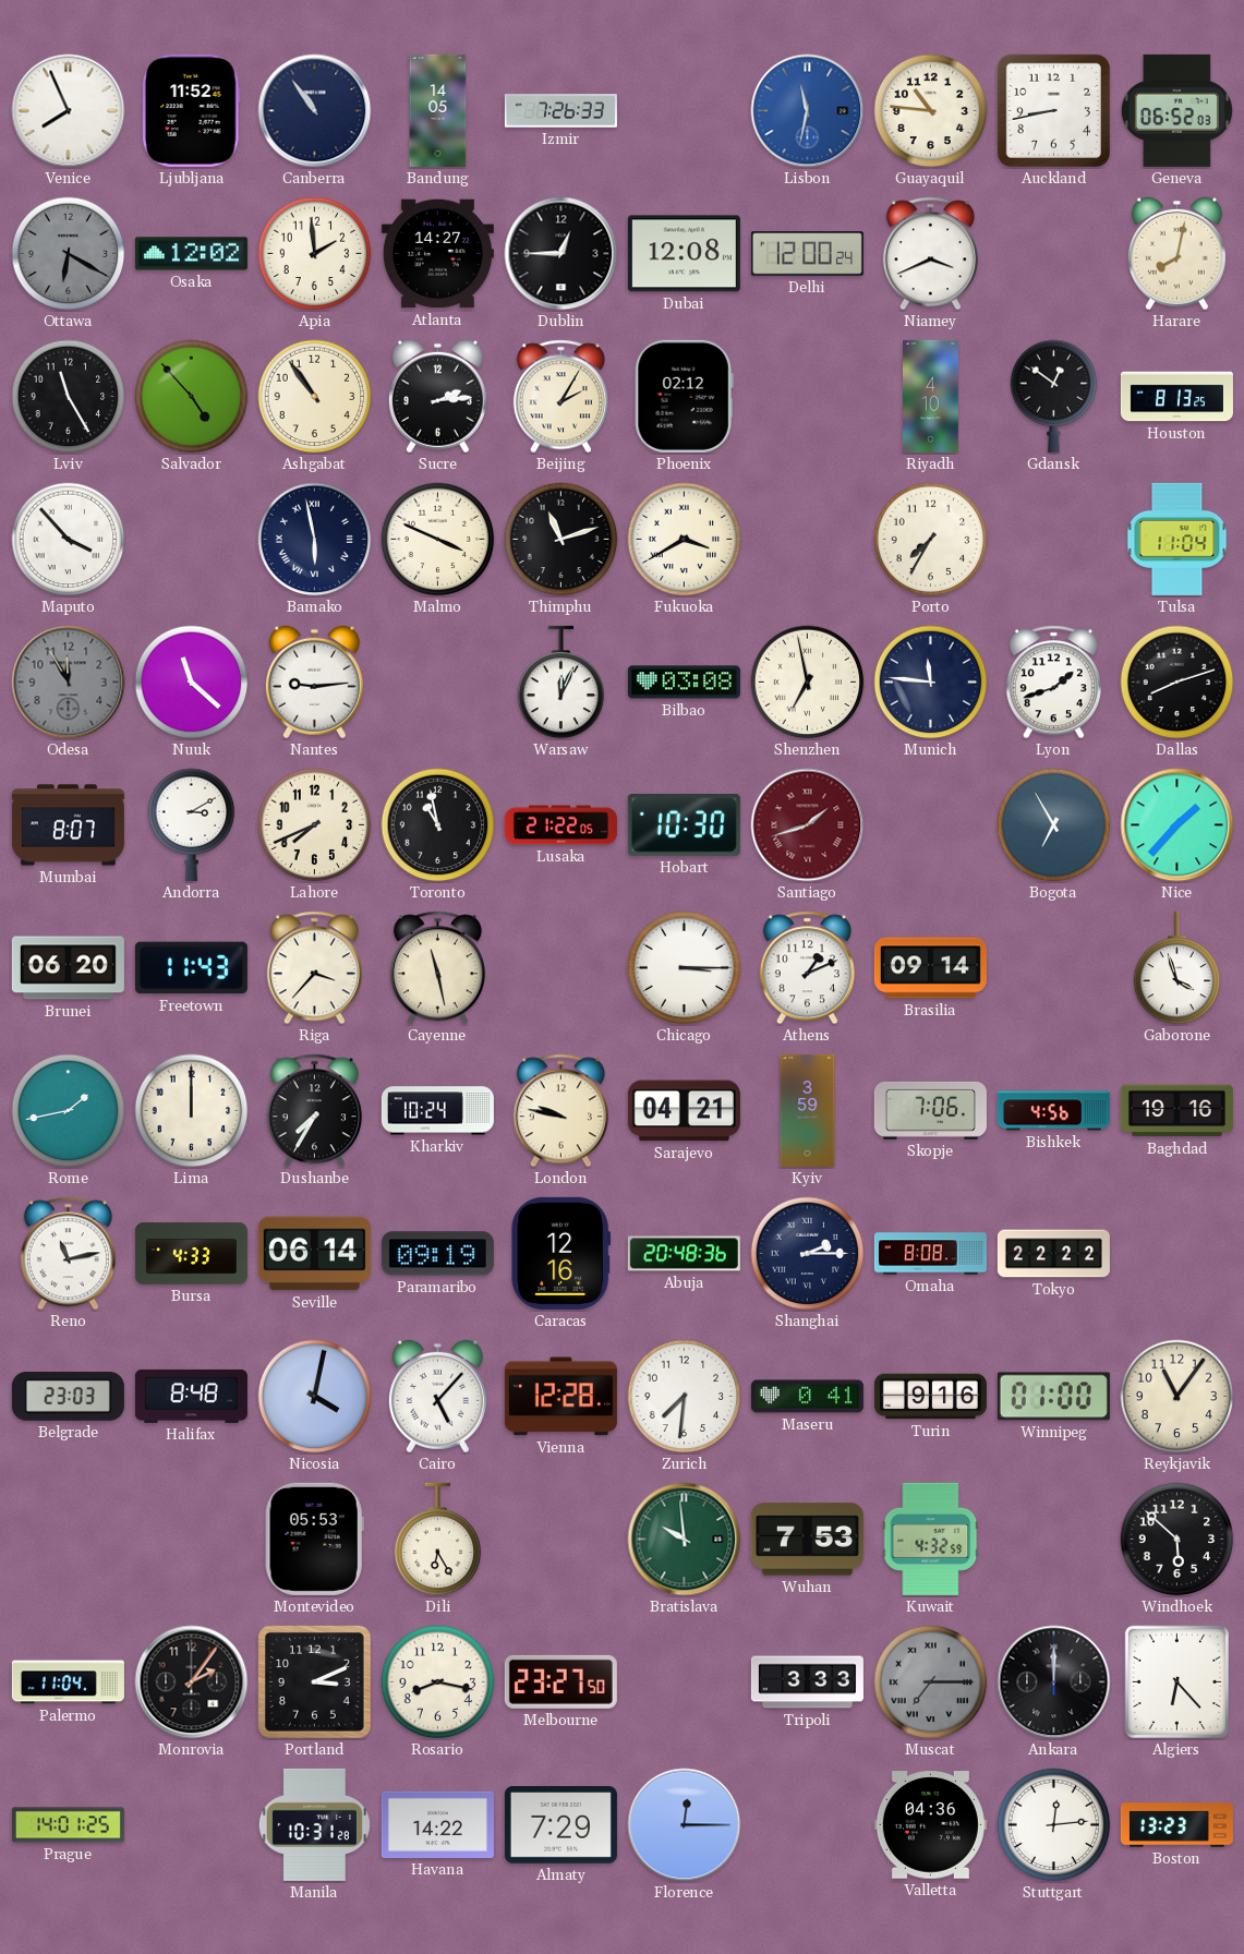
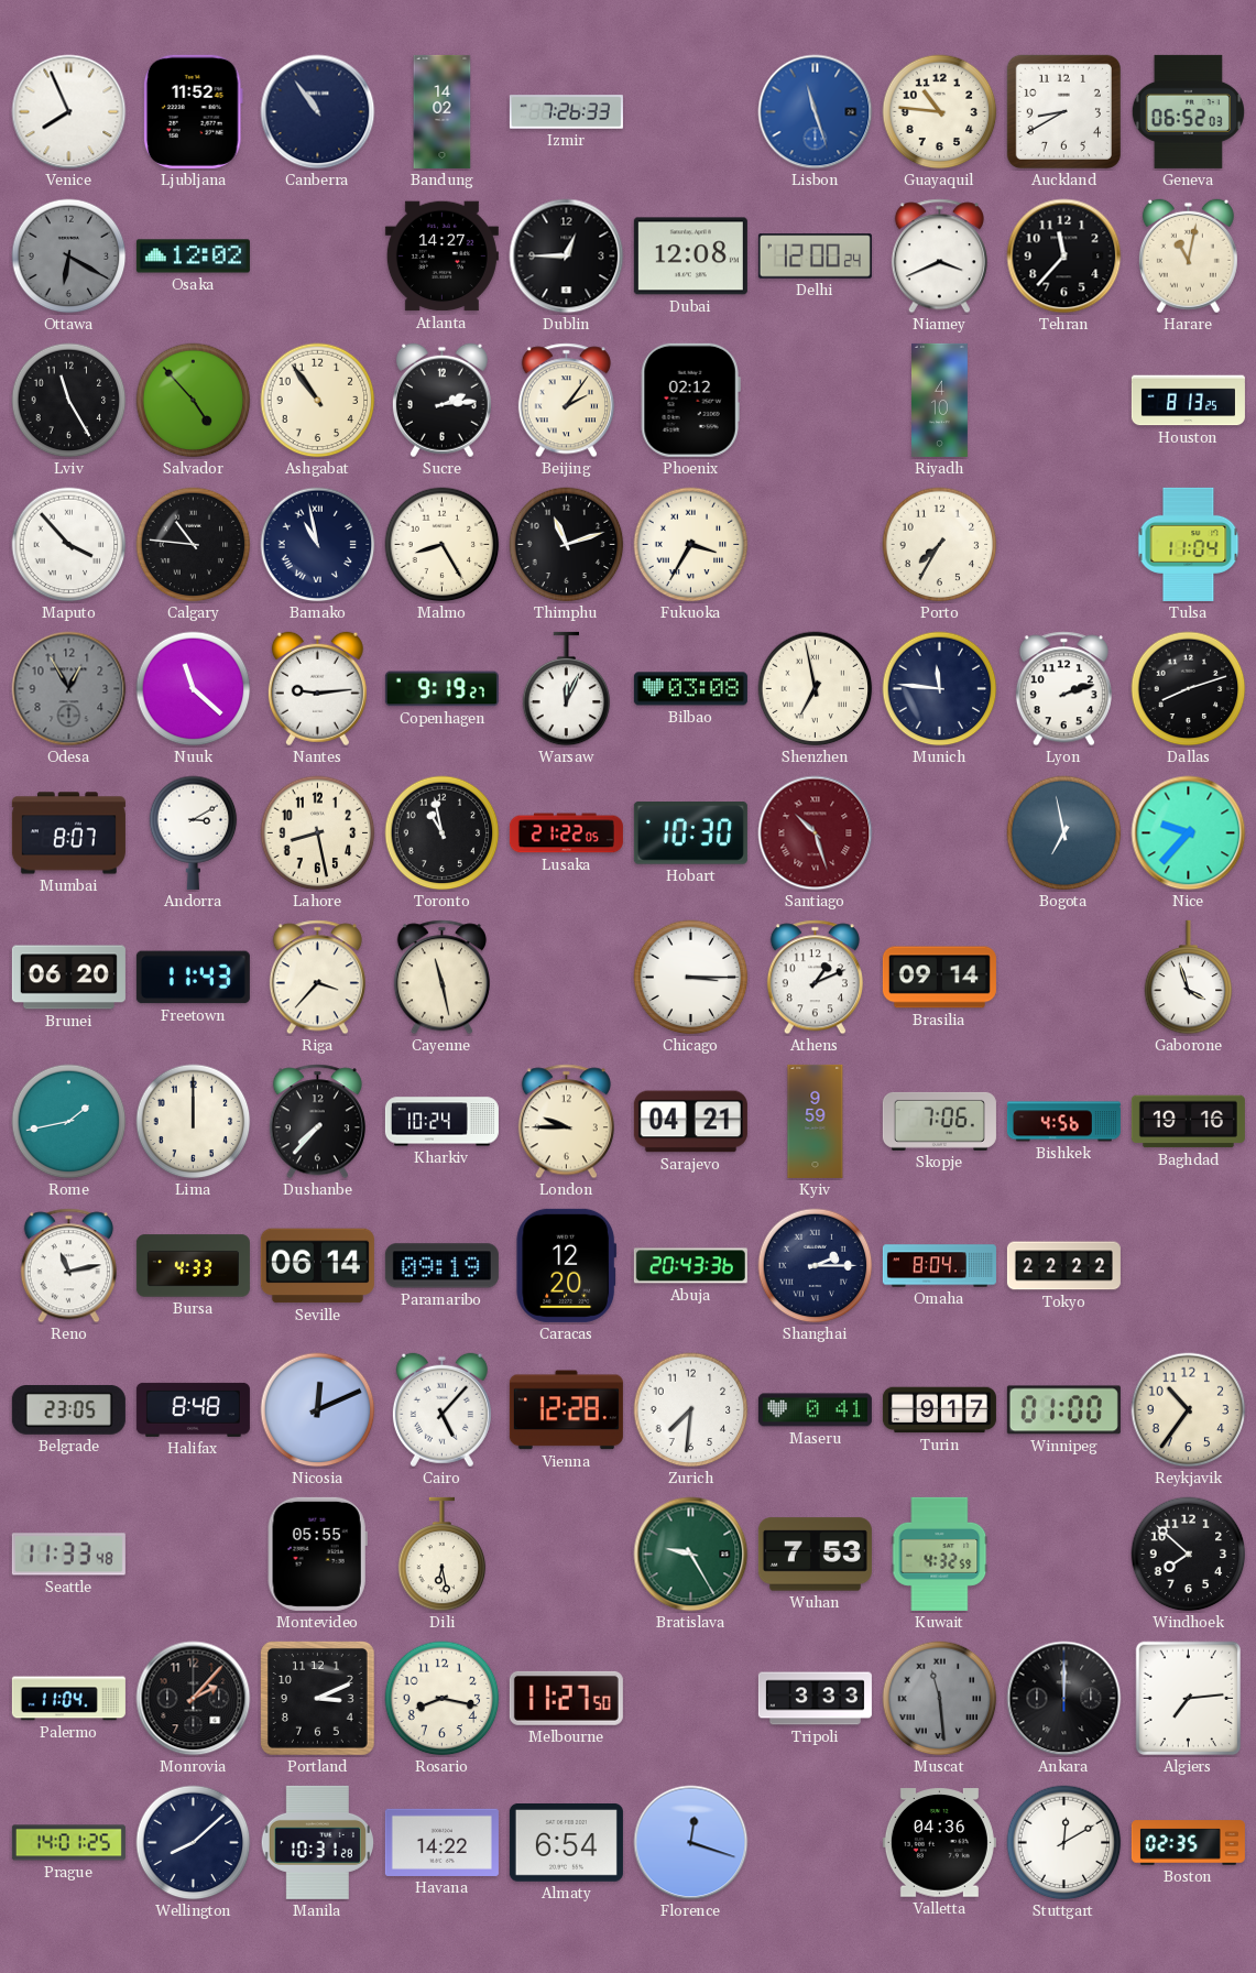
Bandung: 14:05 -> 14:02
Lisbon: 11:32 -> 11:27
Auckland: 8:43 -> 8:40
Apia: 1:59 -> none
Tehran: none -> 11:37
Harare: 8:02 -> 11:02
Beijing: 2:05 -> 2:06
Gdansk: 12:51 -> none
Calgary: none -> 10:46
Bamako: 5:58 -> 10:58
Malmo: 3:49 -> 8:25
Fukuoka: 3:40 -> 3:35
Odesa: 11:55 -> 12:55
Copenhagen: none -> 9:19
Lyon: 1:42 -> 2:12
Lahore: 7:41 -> 8:28
Santiago: 1:42 -> 10:27
Bogota: 6:55 -> 6:58
Nice: 1:37 -> 9:37
Dushanbe: 7:35 -> 7:37
London: 9:47 -> 9:45
Kyiv: 3:59 -> 9:59
Caracas: 12:16 -> 12:20
Abuja: 20:48 -> 20:43
Omaha: 8:08 -> 8:04
Belgrade: 23:03 -> 23:05
Nicosia: 4:02 -> 12:11
Turin: 9:16 -> 9:17
Reykjavik: 11:06 -> 10:36
Seattle: none -> 11:33
Montevideo: 05:53 -> 05:55
Dili: 6:25 -> 6:28
Bratislava: 9:59 -> 9:25
Windhoek: 5:52 -> 7:52
Monrovia: 2:06 -> 2:07
Melbourne: 23:27 -> 11:27
Muscat: 7:15 -> 11:29
Algiers: 6:23 -> 7:14
Wellington: none -> 8:08
Almaty: 7:29 -> 6:54
Florence: 12:15 -> 12:18
Stuttgart: 12:14 -> 12:10
Boston: 13:23 -> 02:35
